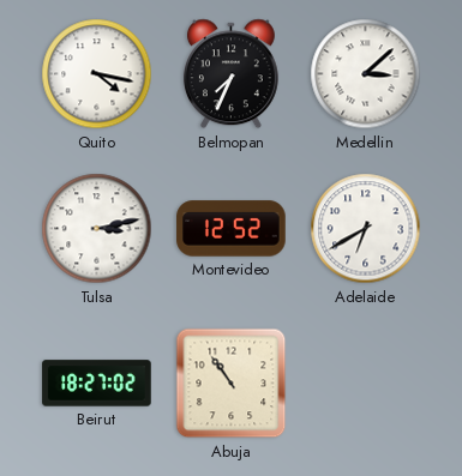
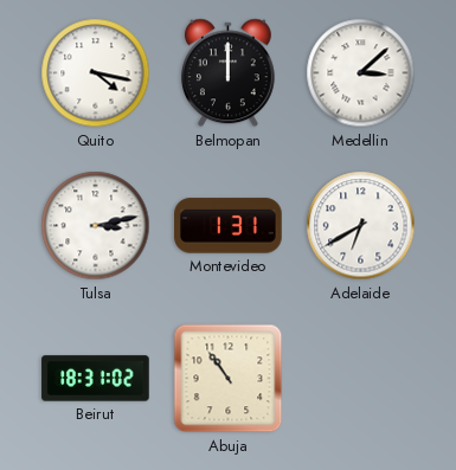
Belmopan: 7:34 -> 12:00
Montevideo: 12:52 -> 1:31
Beirut: 18:27 -> 18:31
